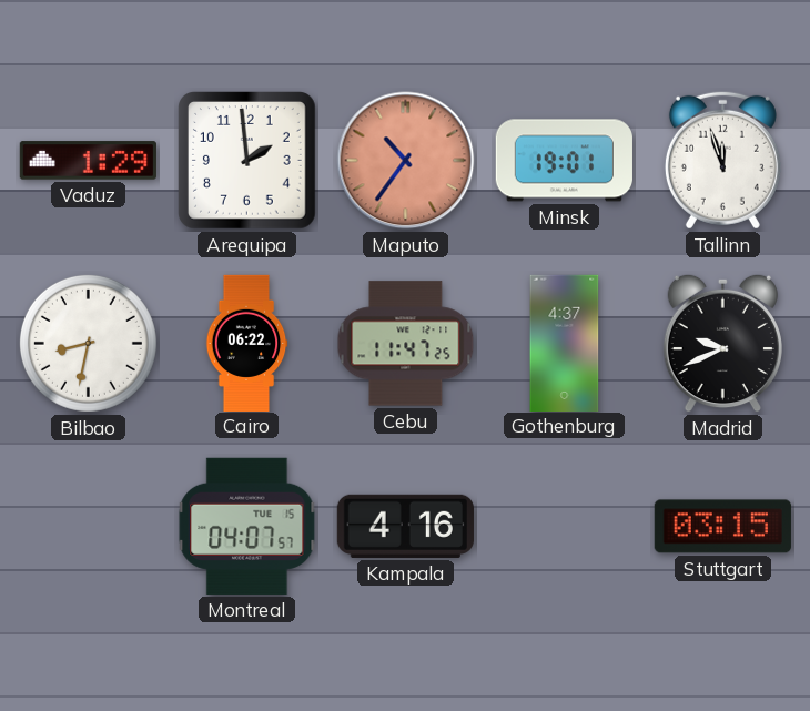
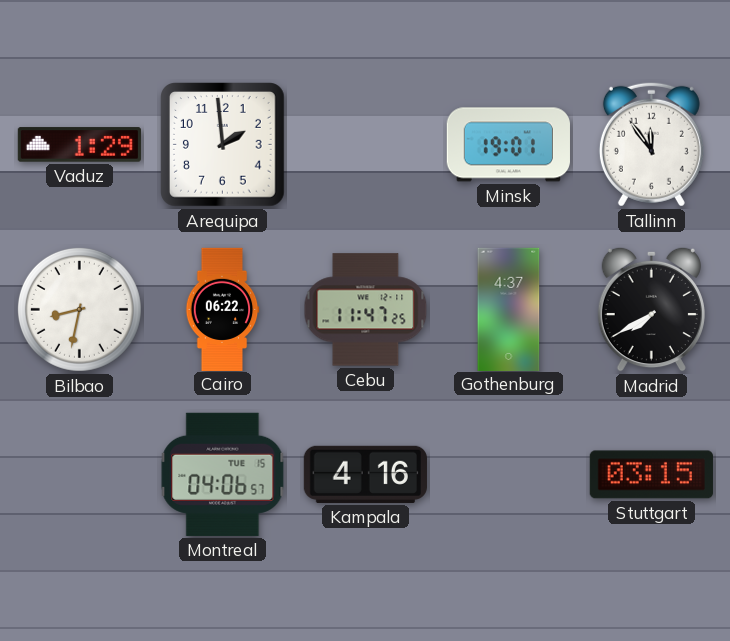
Maputo: 10:36 -> none
Tallinn: 11:57 -> 11:54
Madrid: 9:41 -> 7:40
Montreal: 04:07 -> 04:06
